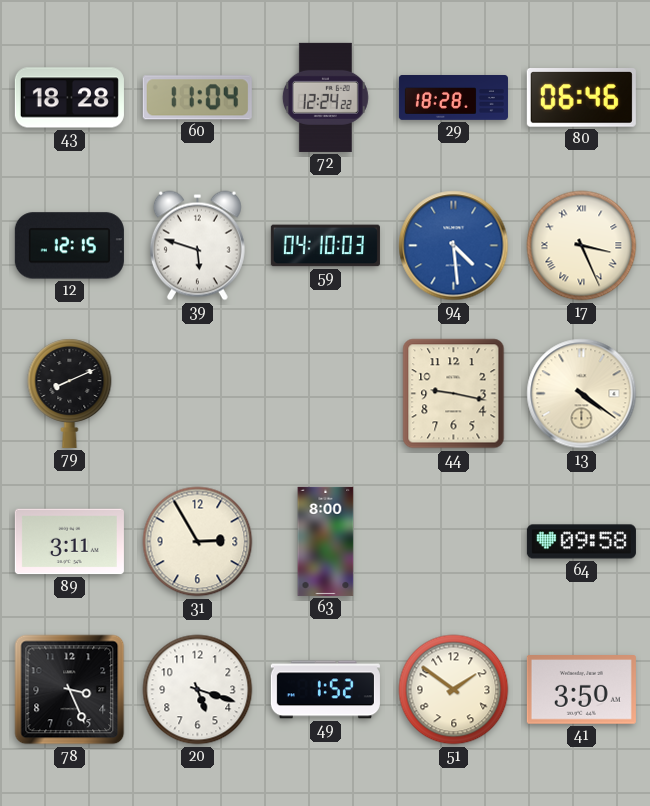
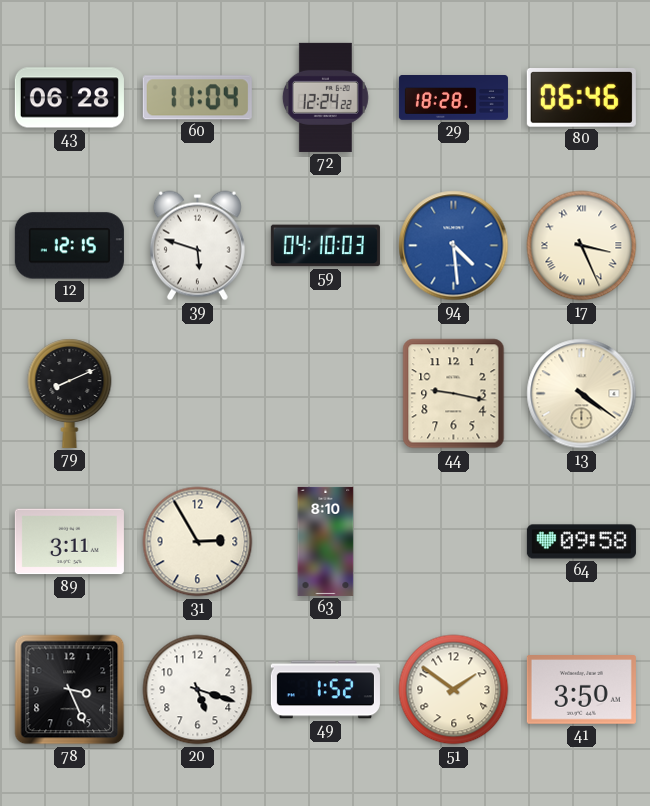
43: 18:28 -> 06:28
63: 8:00 -> 8:10
